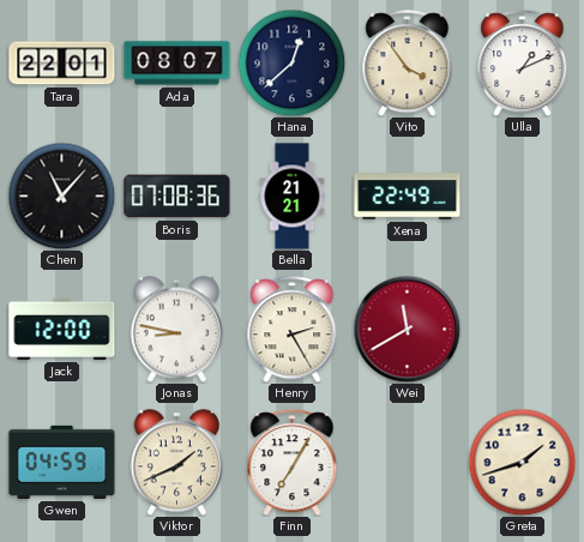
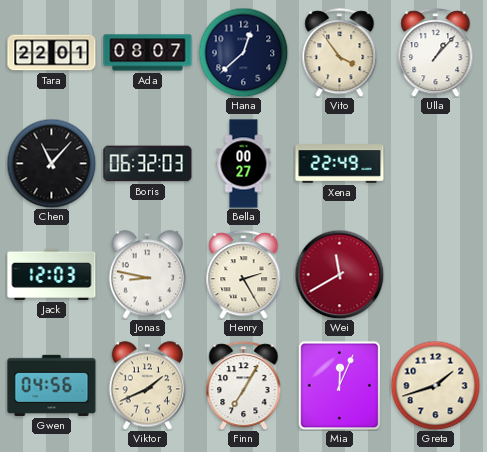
Ulla: 1:11 -> 1:07
Boris: 07:08 -> 06:32
Bella: 21:21 -> 00:27
Jack: 12:00 -> 12:03
Gwen: 04:59 -> 04:56
Mia: none -> 12:04
